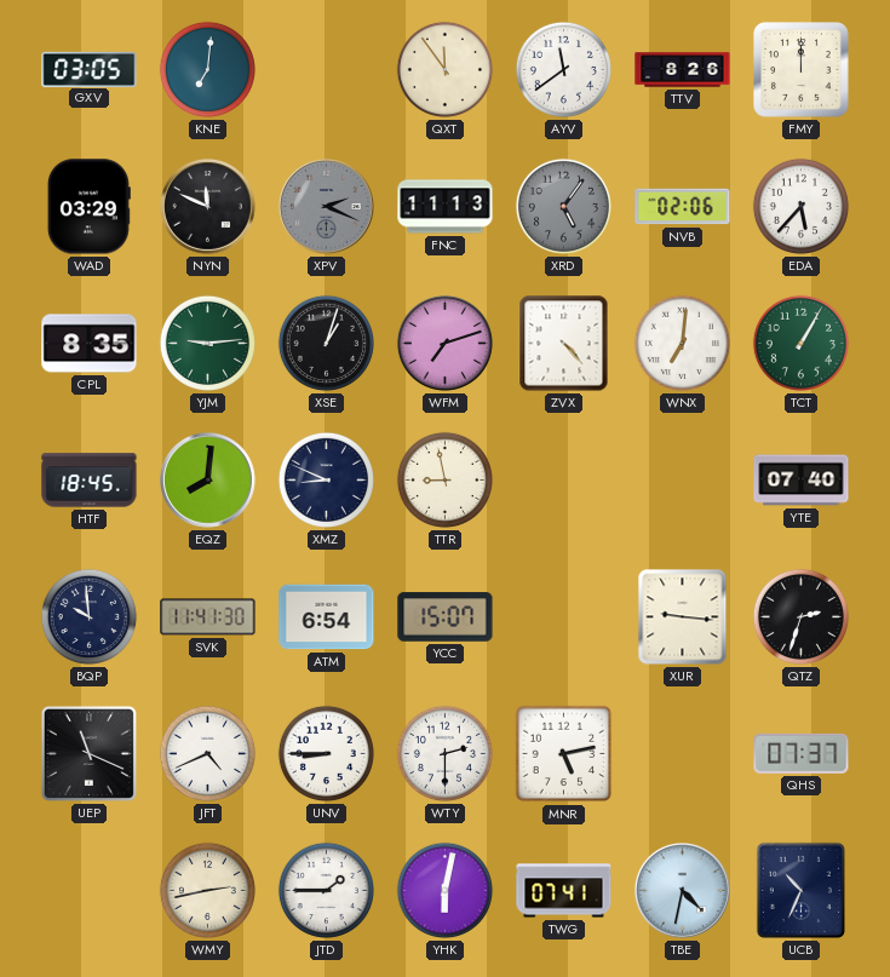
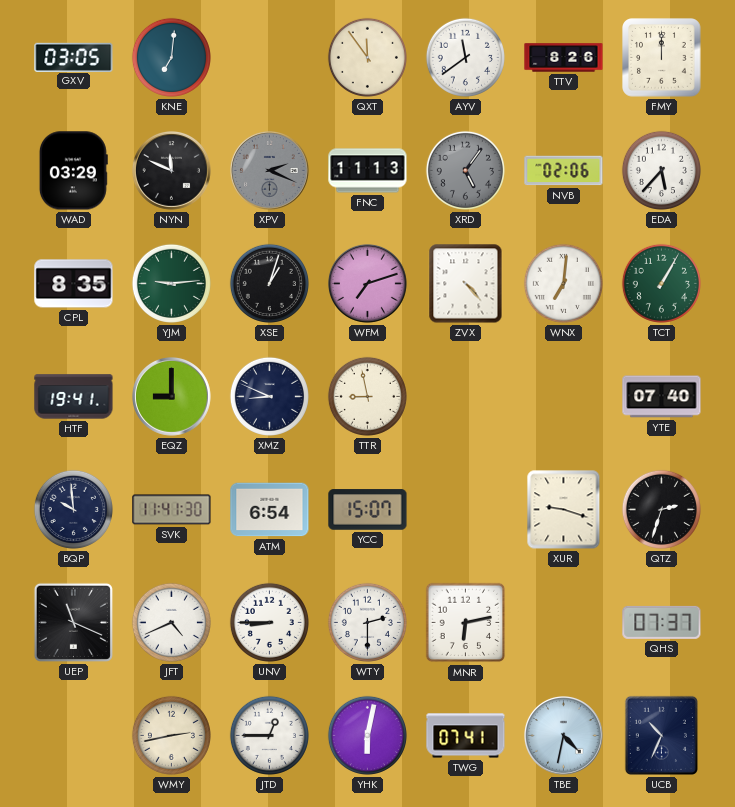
HTF: 18:45 -> 19:41
EQZ: 8:01 -> 9:00
XUR: 9:16 -> 9:18
MNR: 5:13 -> 6:13
JTD: 1:45 -> 12:45
